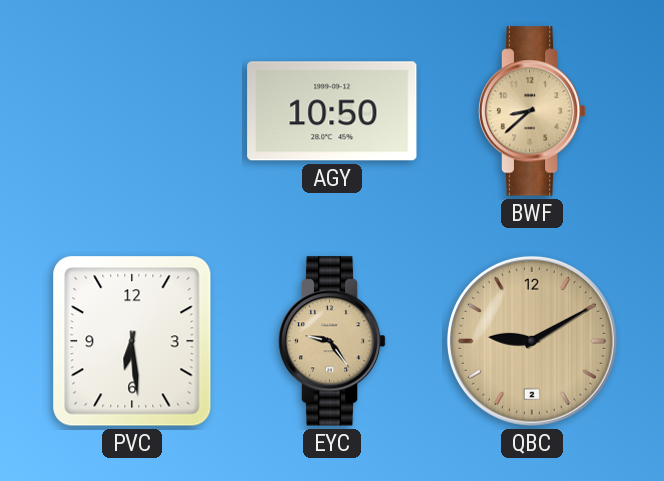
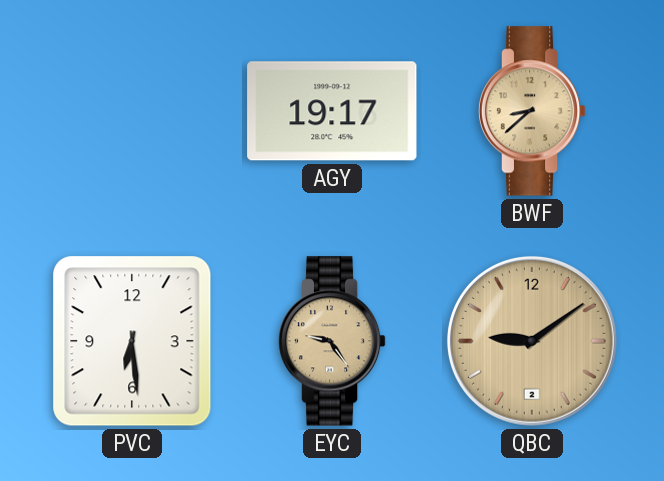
AGY: 10:50 -> 19:17
QBC: 9:10 -> 9:09
